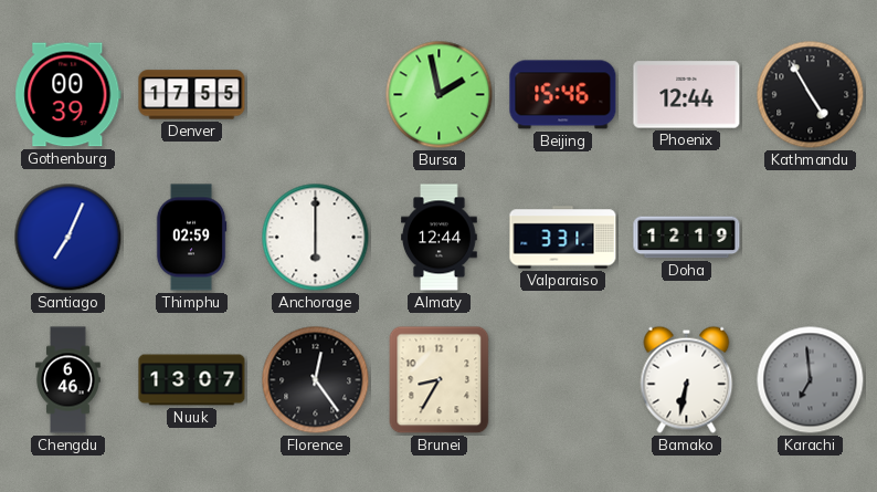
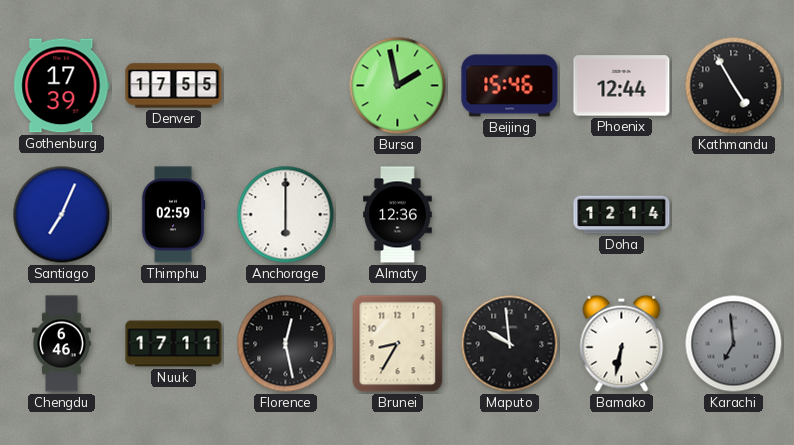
Gothenburg: 00:39 -> 17:39
Almaty: 12:44 -> 12:36
Valparaiso: 3:31 -> none
Doha: 12:19 -> 12:14
Nuuk: 13:07 -> 17:11
Florence: 12:24 -> 12:28
Maputo: none -> 9:59
